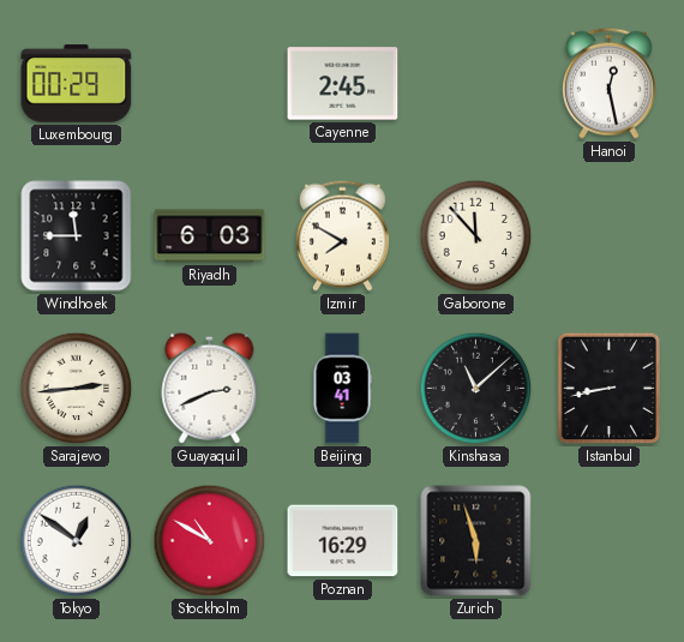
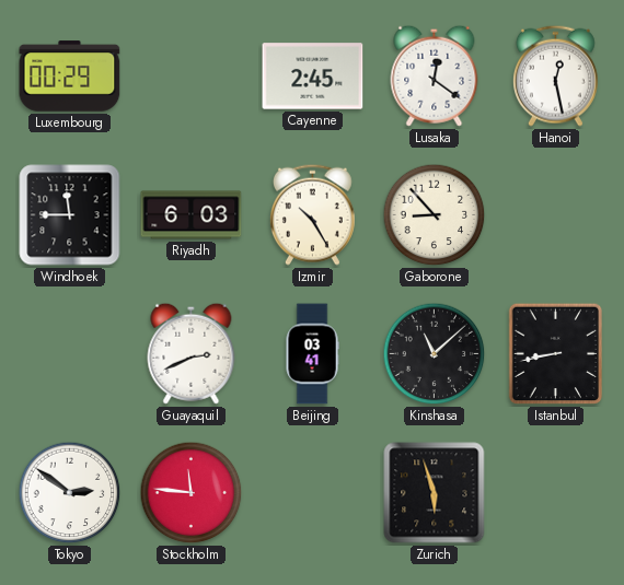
Lusaka: none -> 12:21
Izmir: 7:50 -> 10:25
Gaborone: 11:53 -> 8:53
Sarajevo: 2:44 -> none
Tokyo: 12:51 -> 2:51
Stockholm: 10:50 -> 11:46
Poznan: 16:29 -> none
